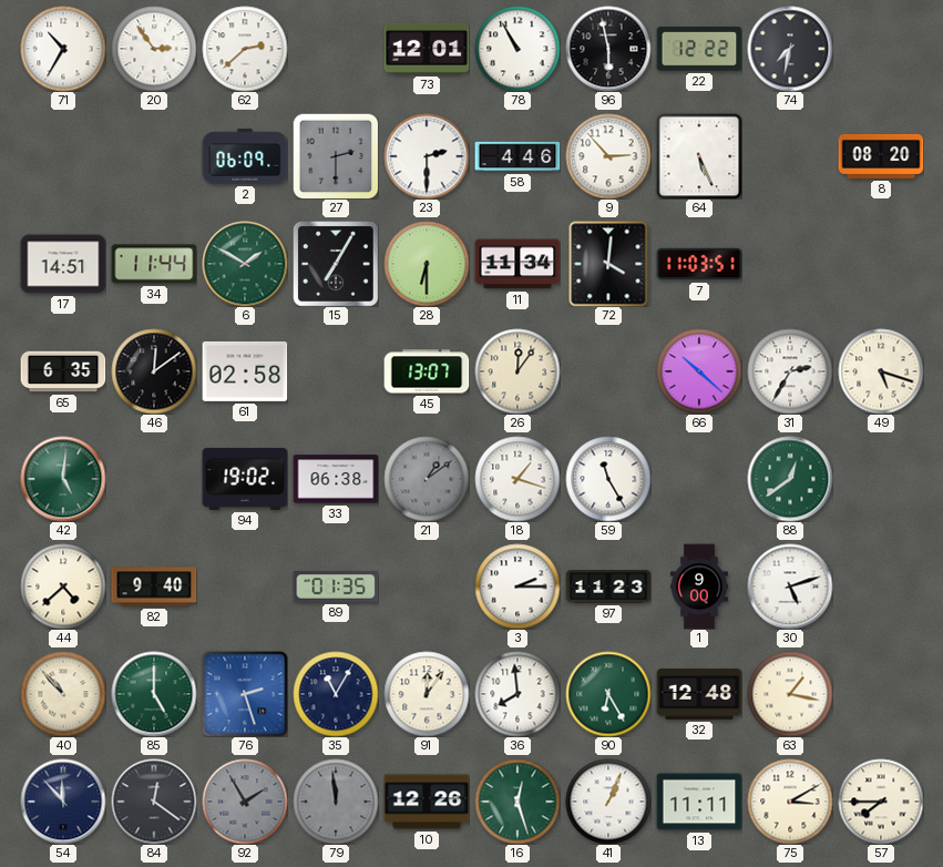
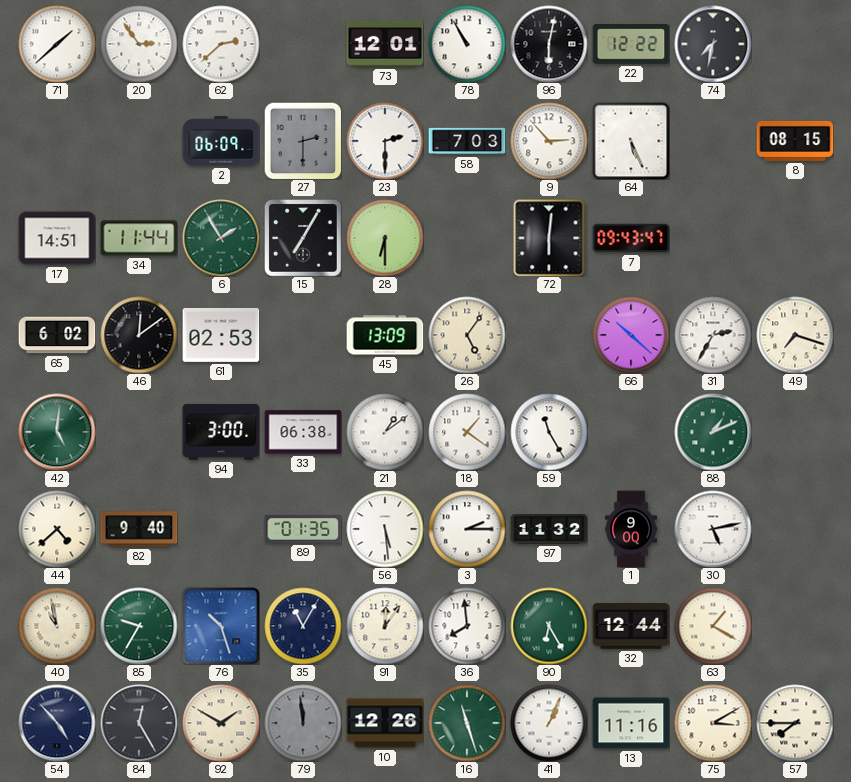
71: 10:35 -> 1:38
96: 5:58 -> 6:02
58: 4:46 -> 7:03
8: 08:20 -> 08:15
6: 1:50 -> 1:55
11: 11:34 -> none
72: 4:01 -> 6:01
7: 11:03 -> 09:43
65: 6:35 -> 6:02
61: 02:58 -> 02:53
45: 13:07 -> 13:09
26: 12:06 -> 5:06
49: 5:18 -> 7:18
94: 19:02 -> 3:00
21 dial: grey -> white
18: 1:18 -> 1:21
88: 12:39 -> 1:11
56: none -> 5:29
97: 11:23 -> 11:32
30: 5:12 -> 5:13
40: 10:53 -> 10:58
85: 5:00 -> 9:35
76: 2:27 -> 10:27
32: 12:48 -> 12:44
63: 1:17 -> 1:20
54: 11:53 -> 4:53
84: 12:21 -> 12:25
92: 1:55 -> 1:50
92 dial: grey -> cream
16: 12:27 -> 11:27
13: 11:11 -> 11:16
